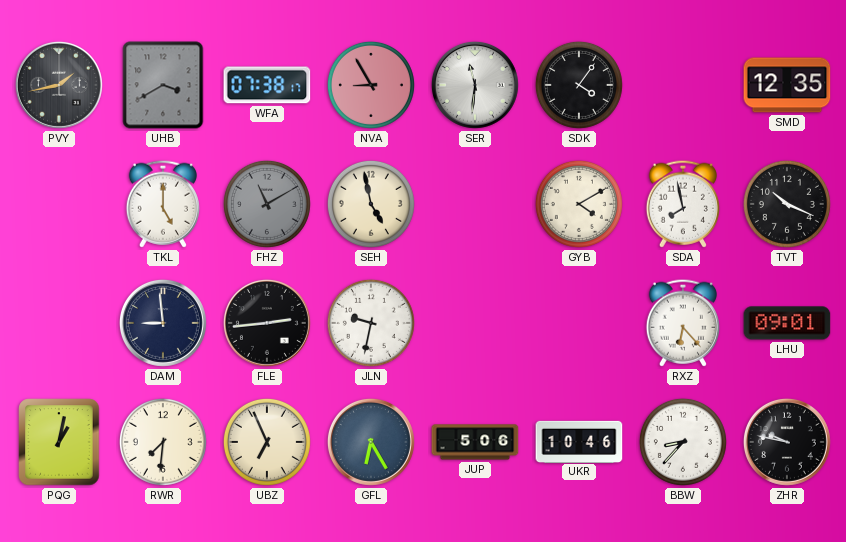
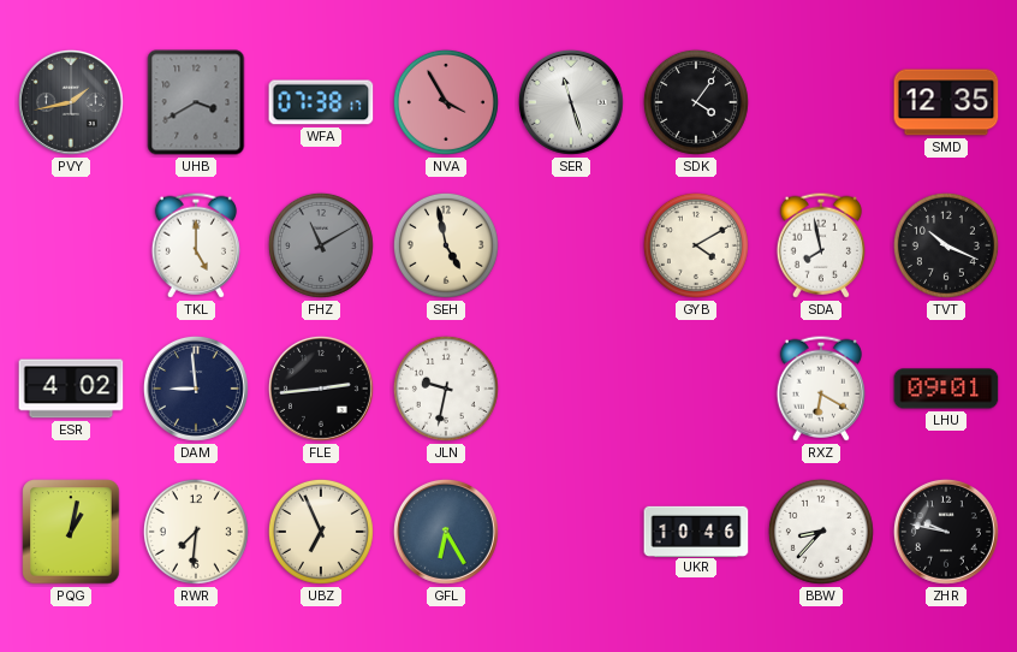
NVA: 8:55 -> 3:55
SER: 11:31 -> 11:27
ESR: none -> 4:02
RXZ: 6:23 -> 6:20
JUP: 5:06 -> none
